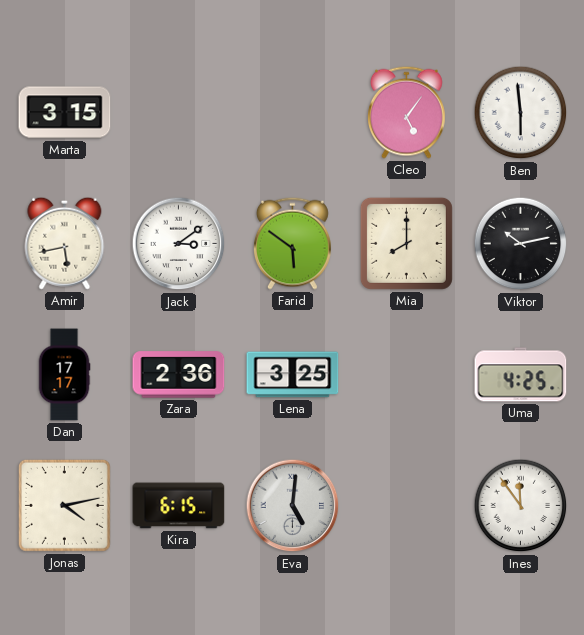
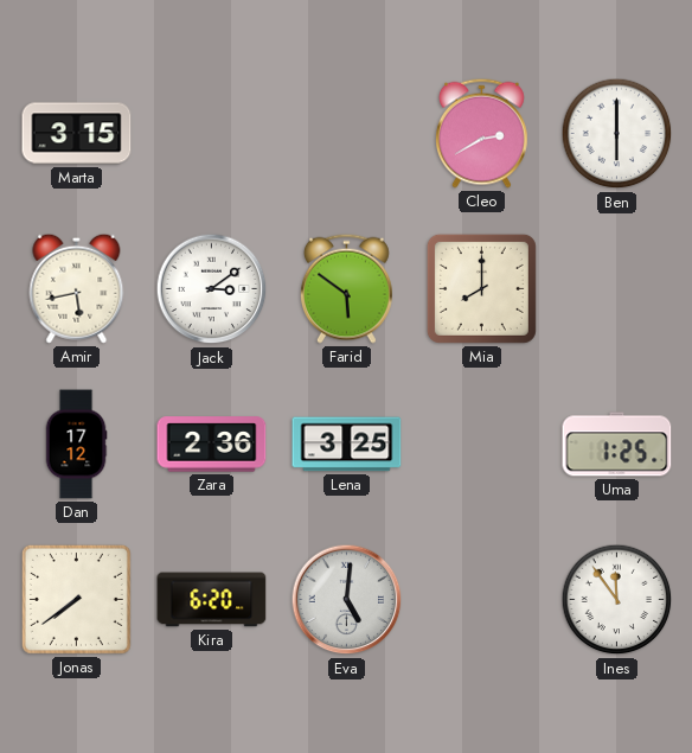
Cleo: 5:06 -> 2:40
Ben: 5:59 -> 6:00
Viktor: 10:13 -> none
Dan: 17:17 -> 17:12
Uma: 4:25 -> 1:25
Jonas: 4:13 -> 7:39
Kira: 6:15 -> 6:20
